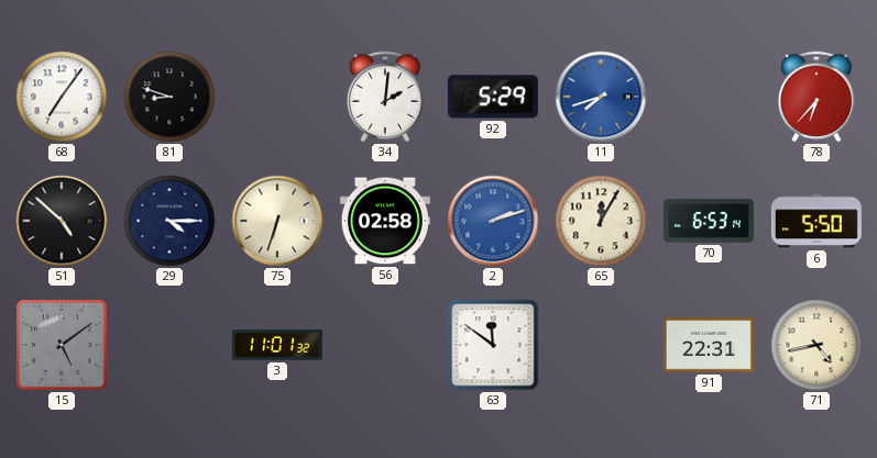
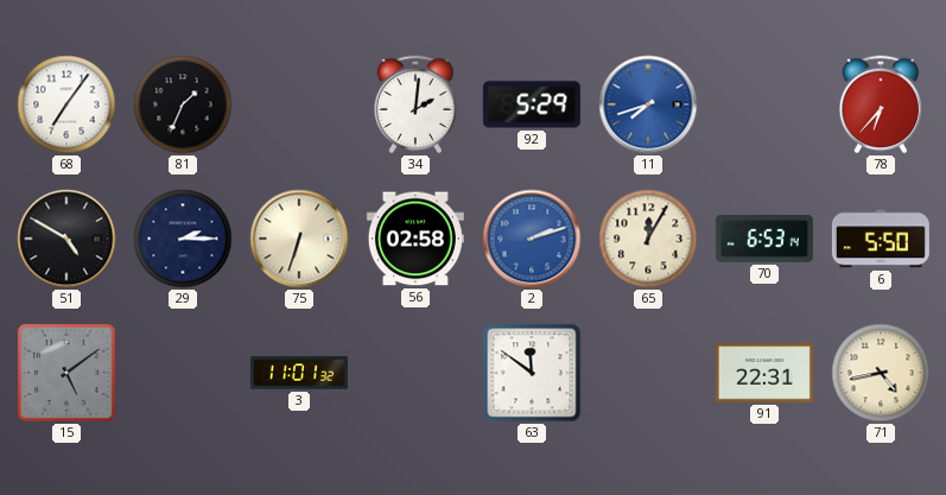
81: 8:48 -> 1:34
51: 4:52 -> 4:50
29: 4:15 -> 2:15
